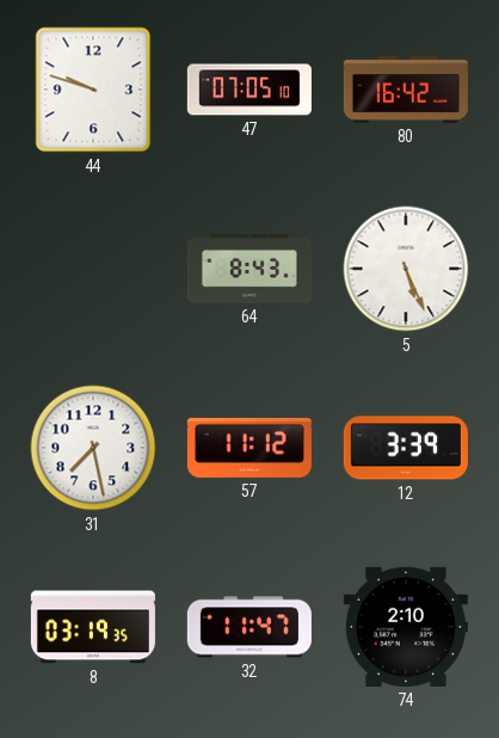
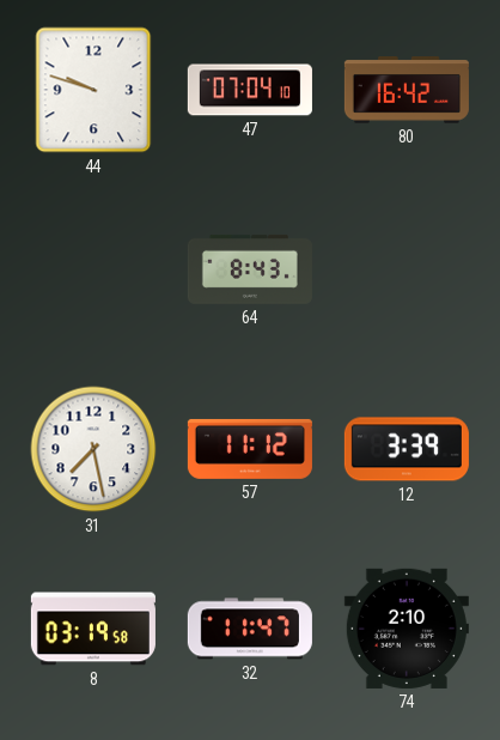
47: 07:05 -> 07:04
5: 5:26 -> none
8: 03:19:35 -> 03:19:58
